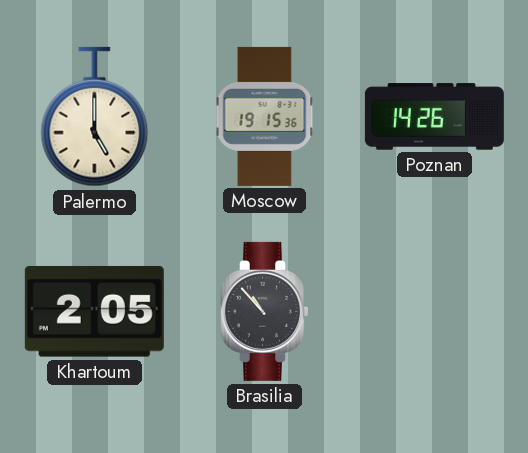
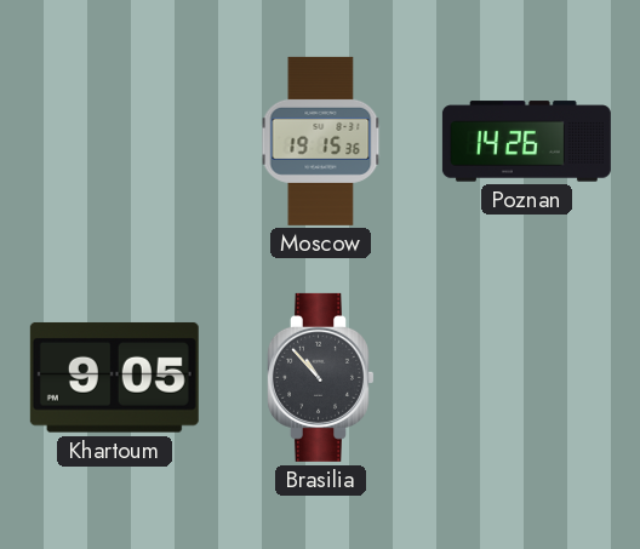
Palermo: 5:00 -> none
Khartoum: 2:05 -> 9:05
